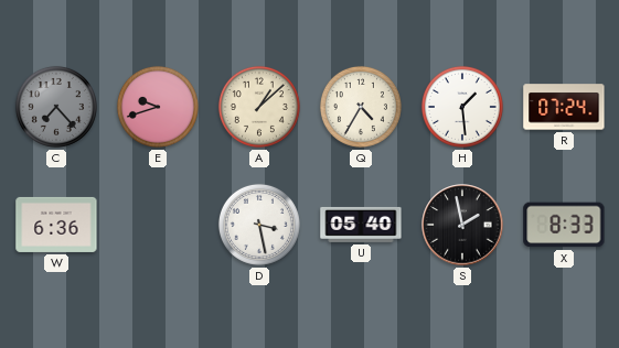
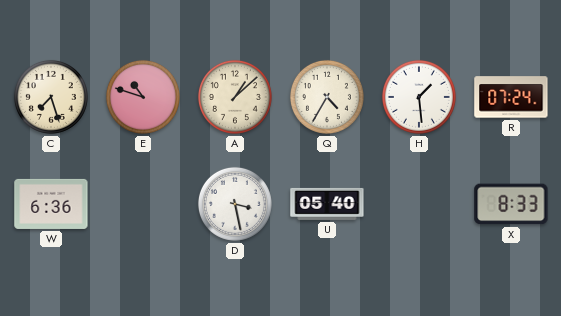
C: 7:23 -> 7:27
C dial: grey -> cream
E: 9:42 -> 10:48
S: 1:58 -> none
